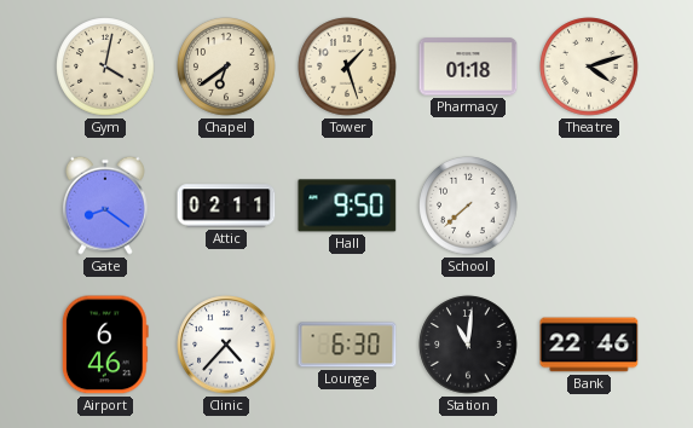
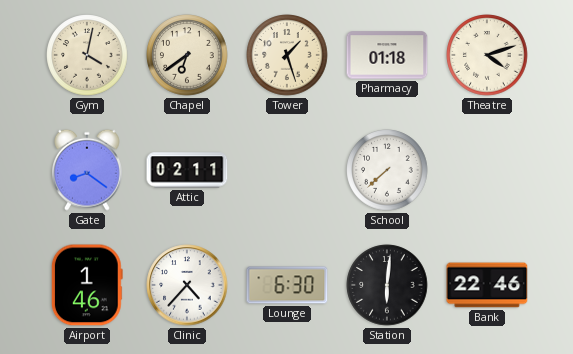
Hall: 9:50 -> none
Airport: 6:46 -> 1:46
Station: 11:01 -> 6:01
